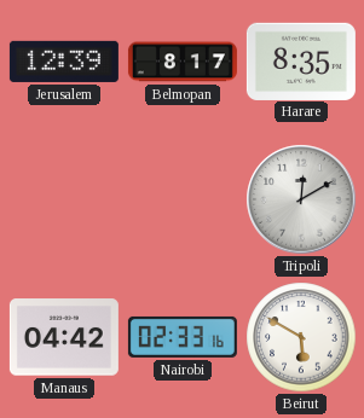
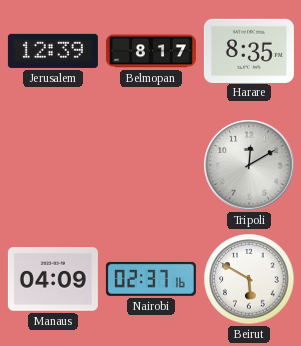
Manaus: 04:42 -> 04:09
Nairobi: 02:33 -> 02:37
